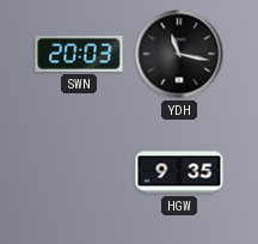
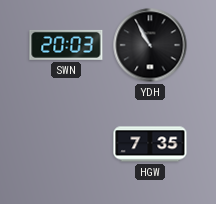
YDH: 11:17 -> 10:55
HGW: 9:35 -> 7:35
